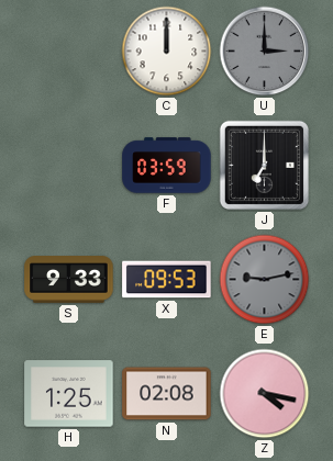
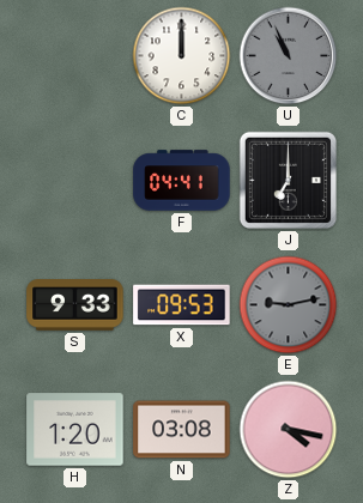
U: 3:00 -> 10:56
F: 03:59 -> 04:41
H: 1:25 -> 1:20
N: 02:08 -> 03:08
